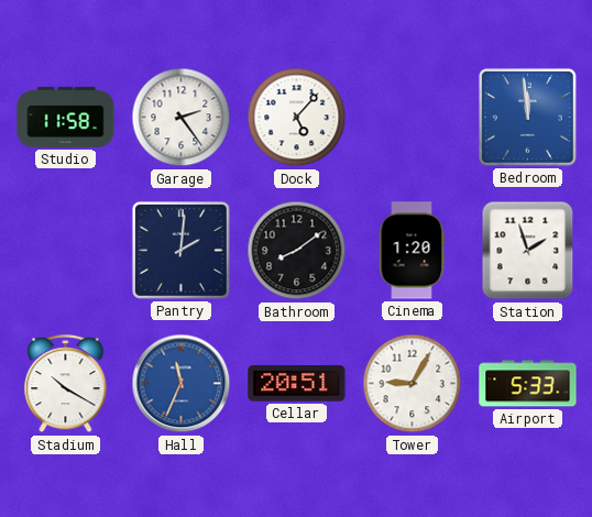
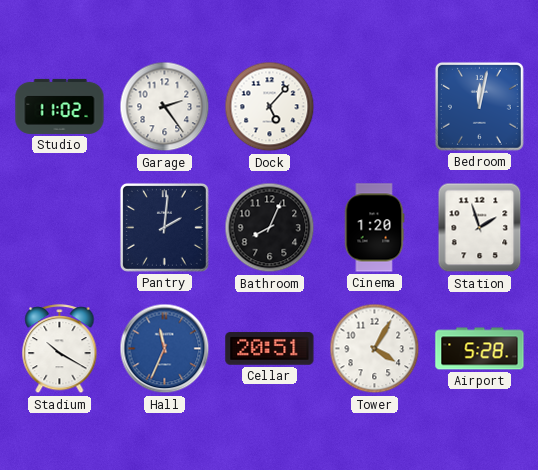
Studio: 11:58 -> 11:02
Bedroom: 11:59 -> 12:02
Bathroom: 8:09 -> 8:04
Tower: 9:05 -> 4:05
Airport: 5:33 -> 5:28
